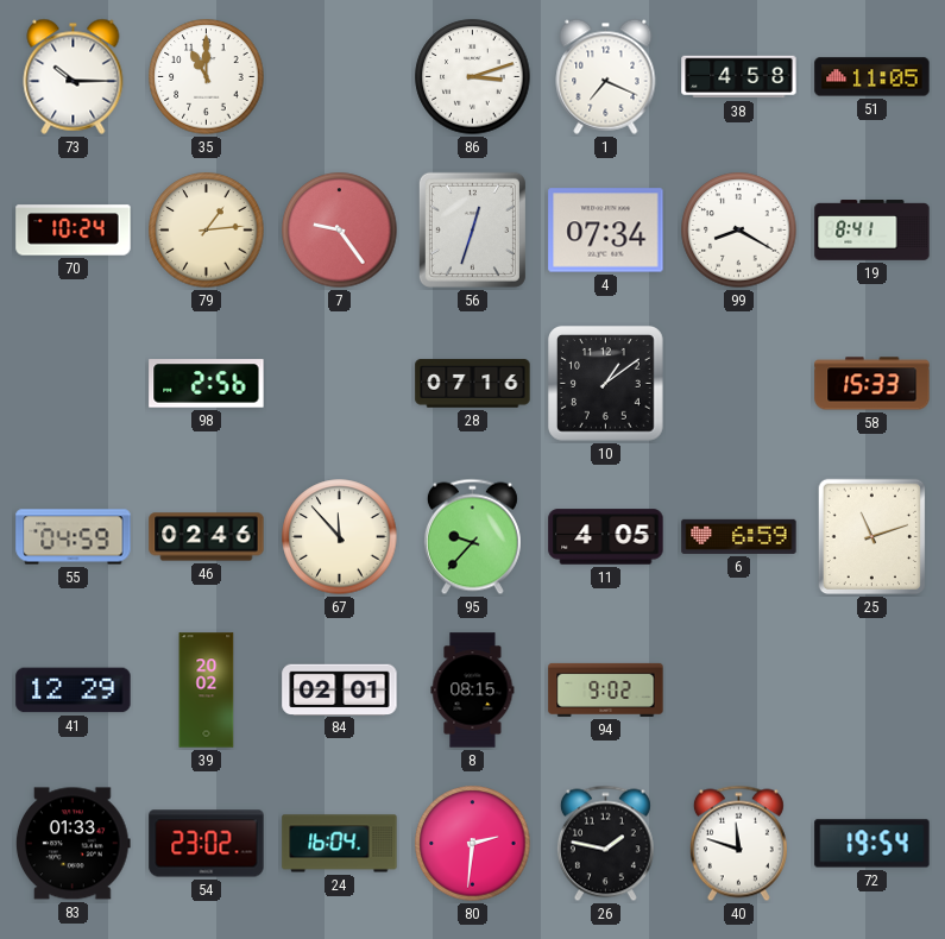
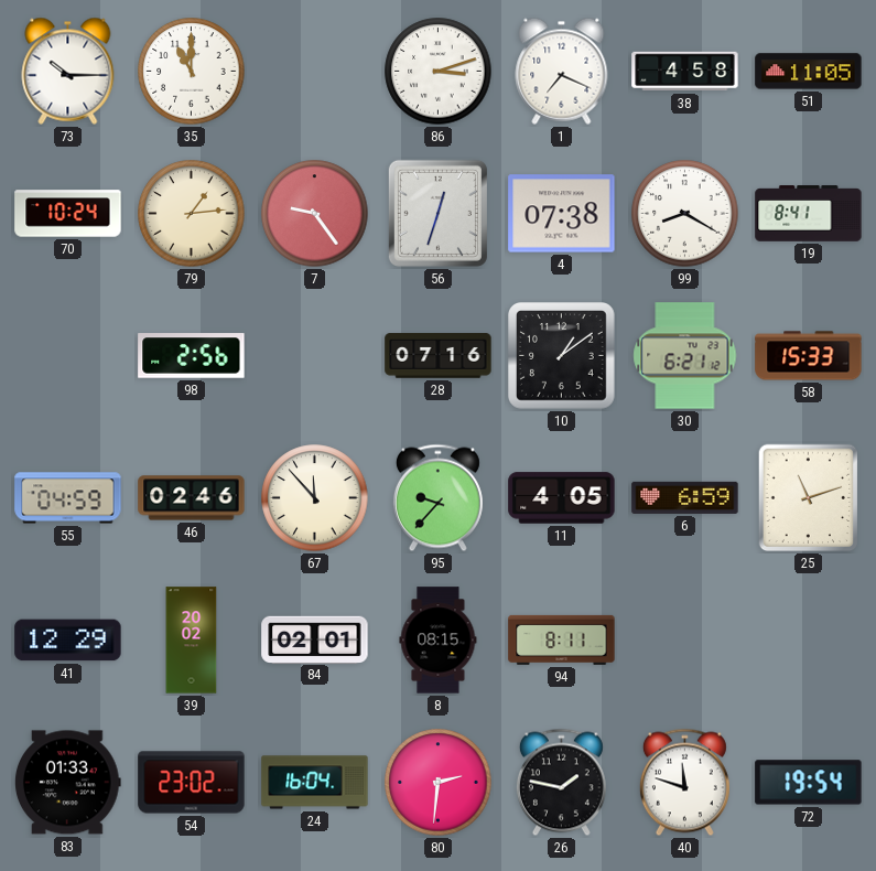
4: 07:34 -> 07:38
30: none -> 6:21
94: 9:02 -> 8:11
